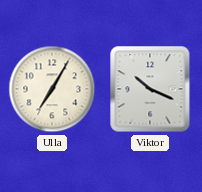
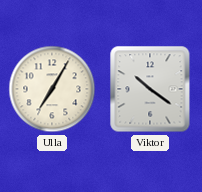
Viktor: 10:19 -> 10:21
